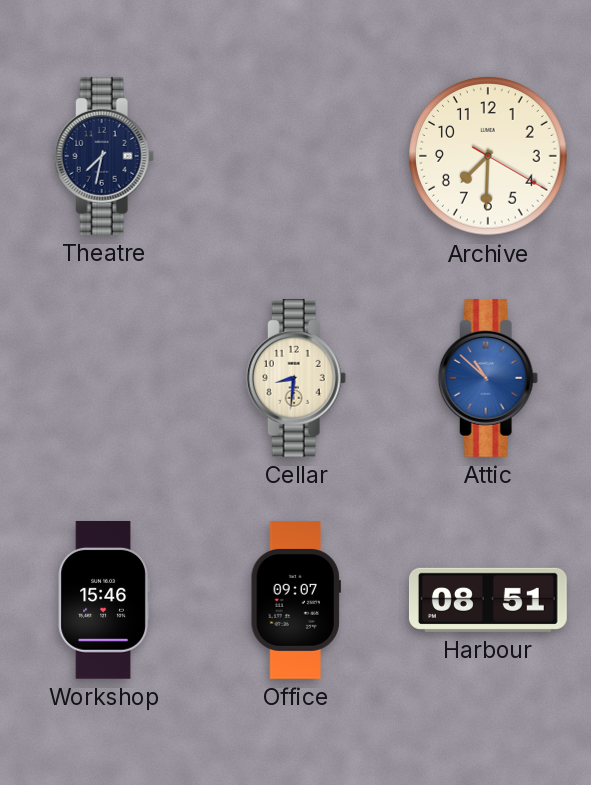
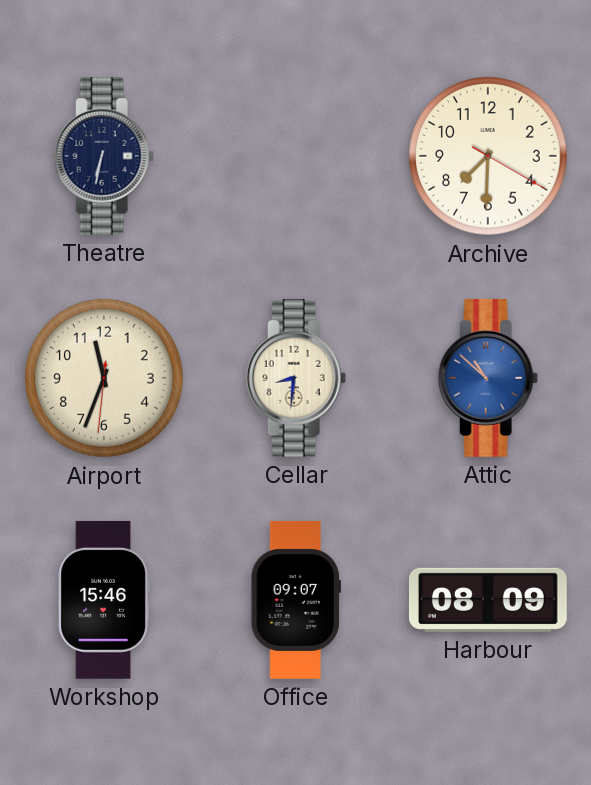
Theatre: 7:32 -> 6:32
Airport: none -> 11:33
Harbour: 08:51 -> 08:09
